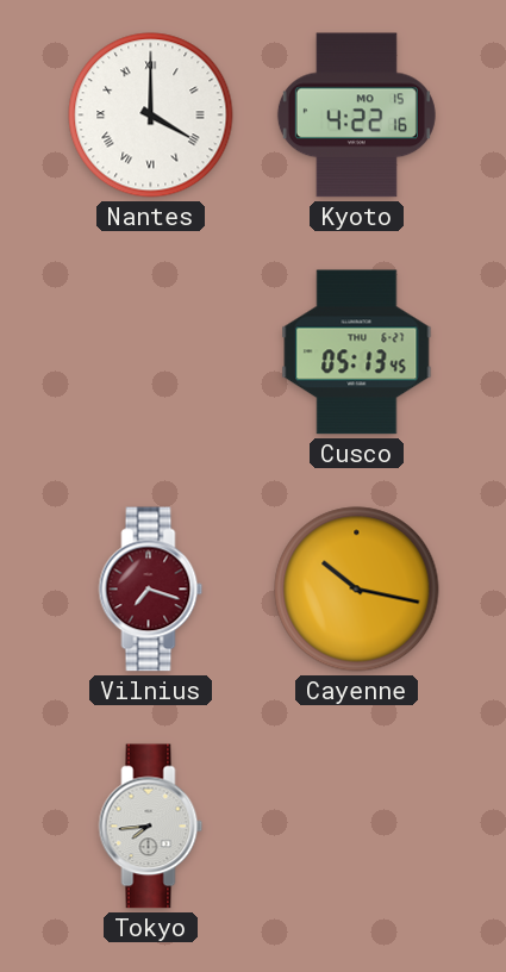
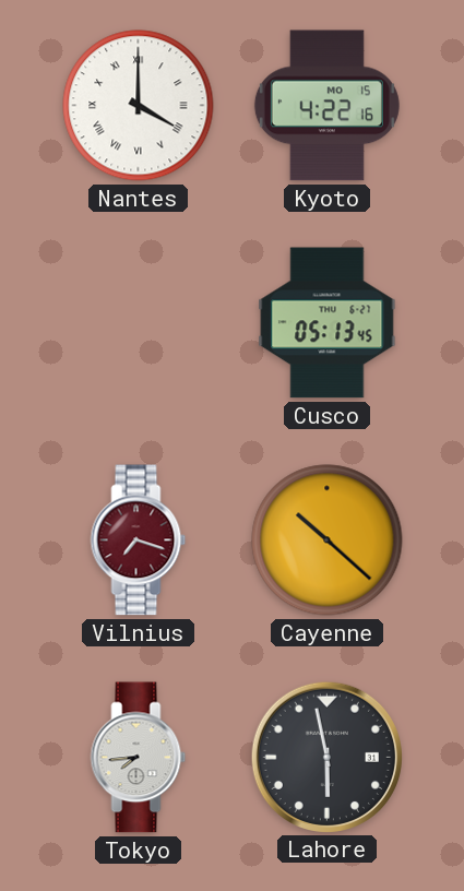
Cayenne: 10:17 -> 10:22
Lahore: none -> 5:58
